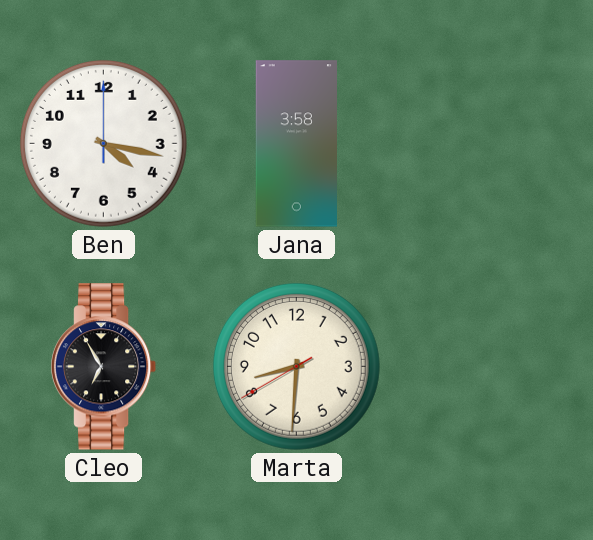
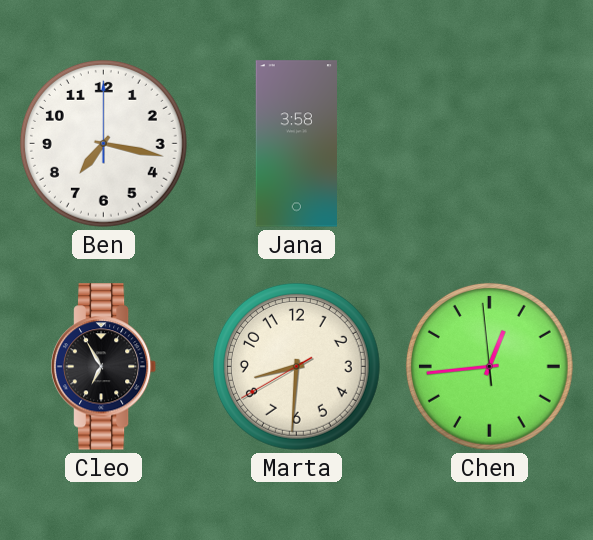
Ben: 4:17 -> 7:17
Chen: none -> 12:43
